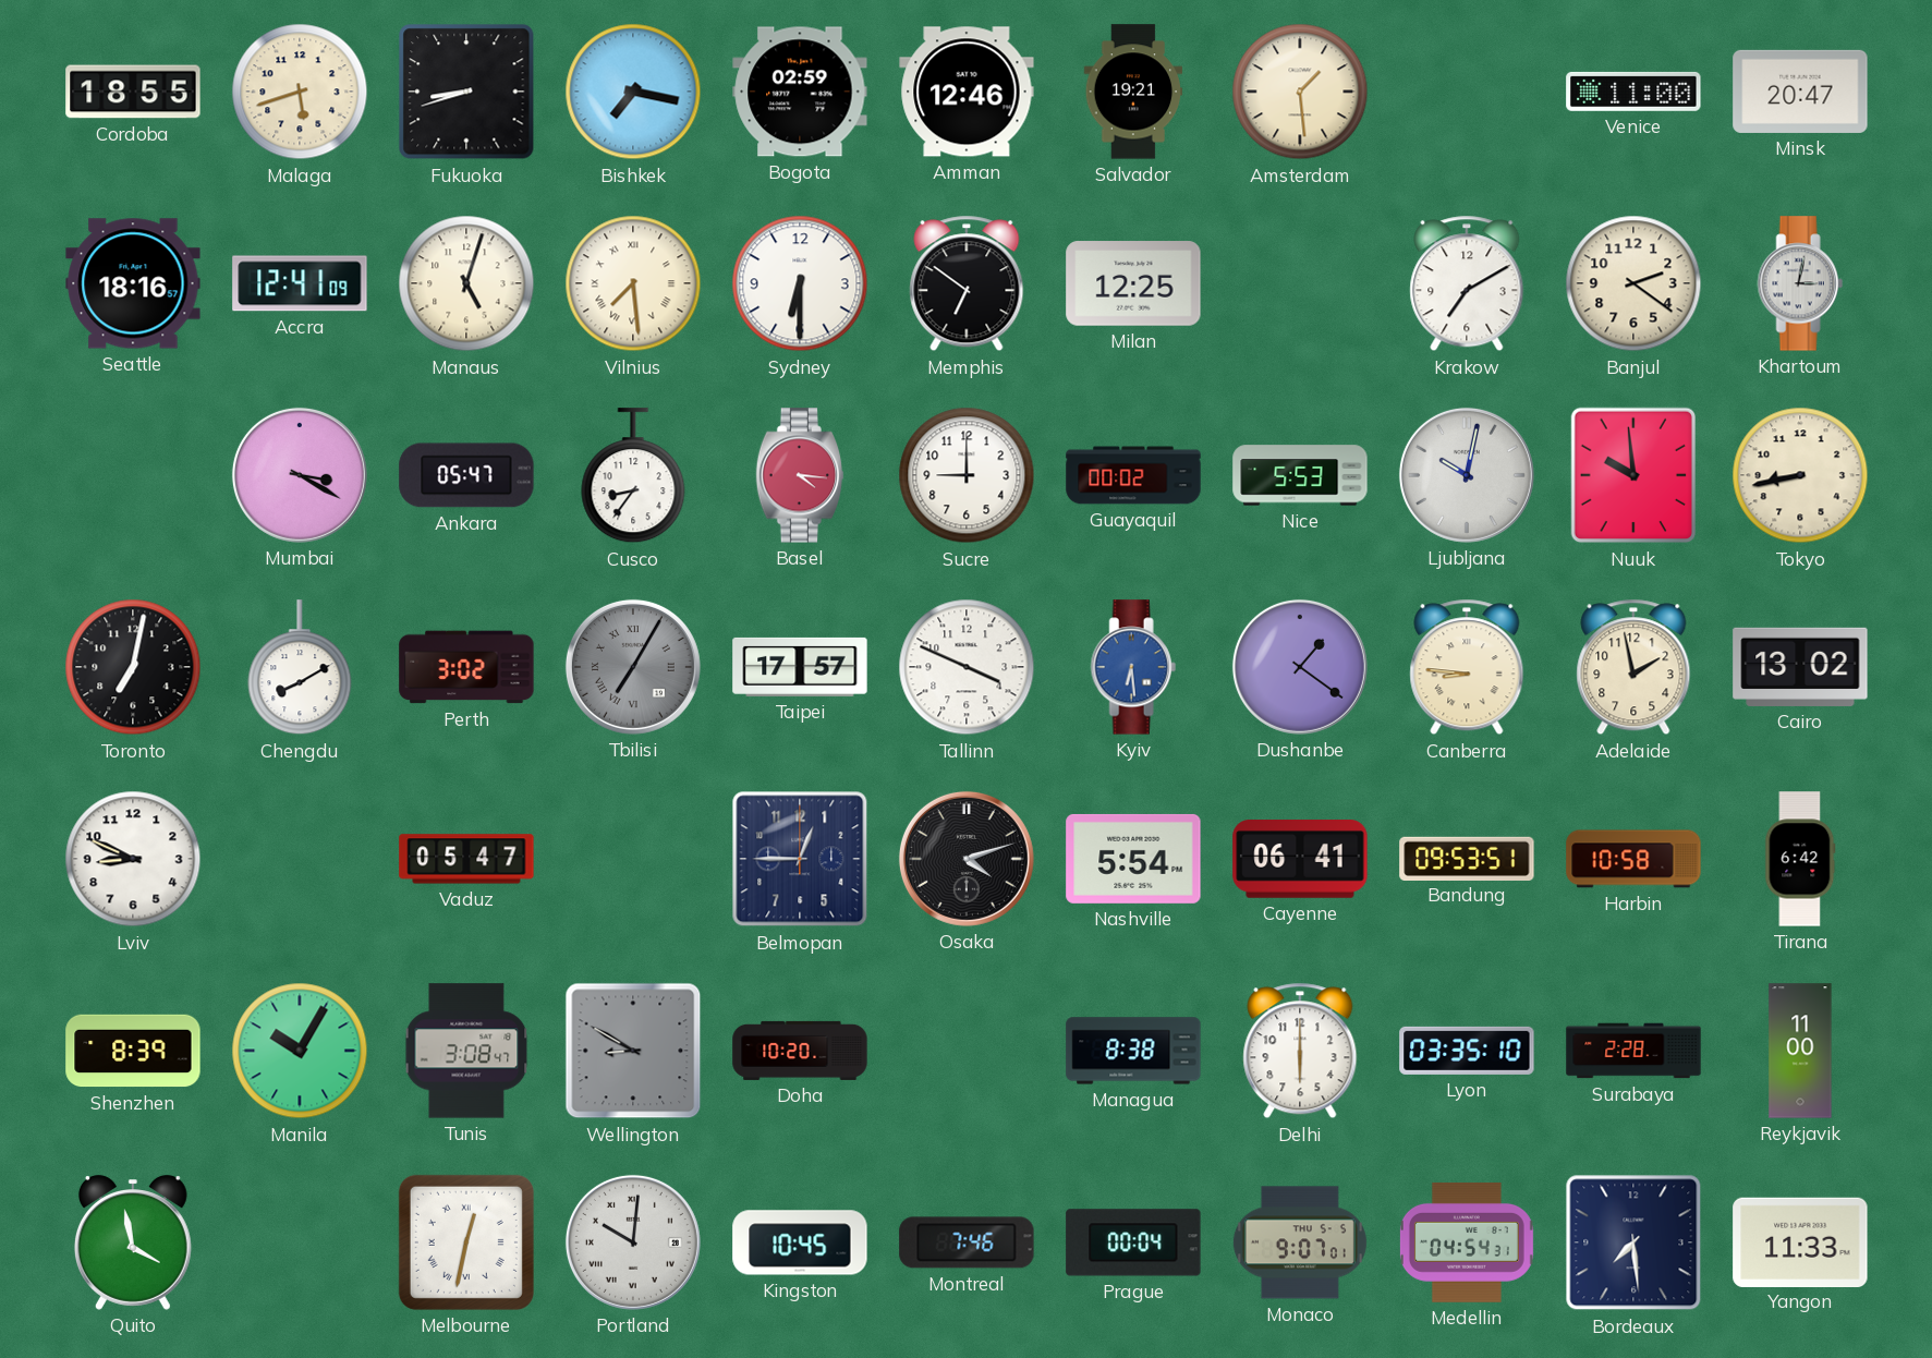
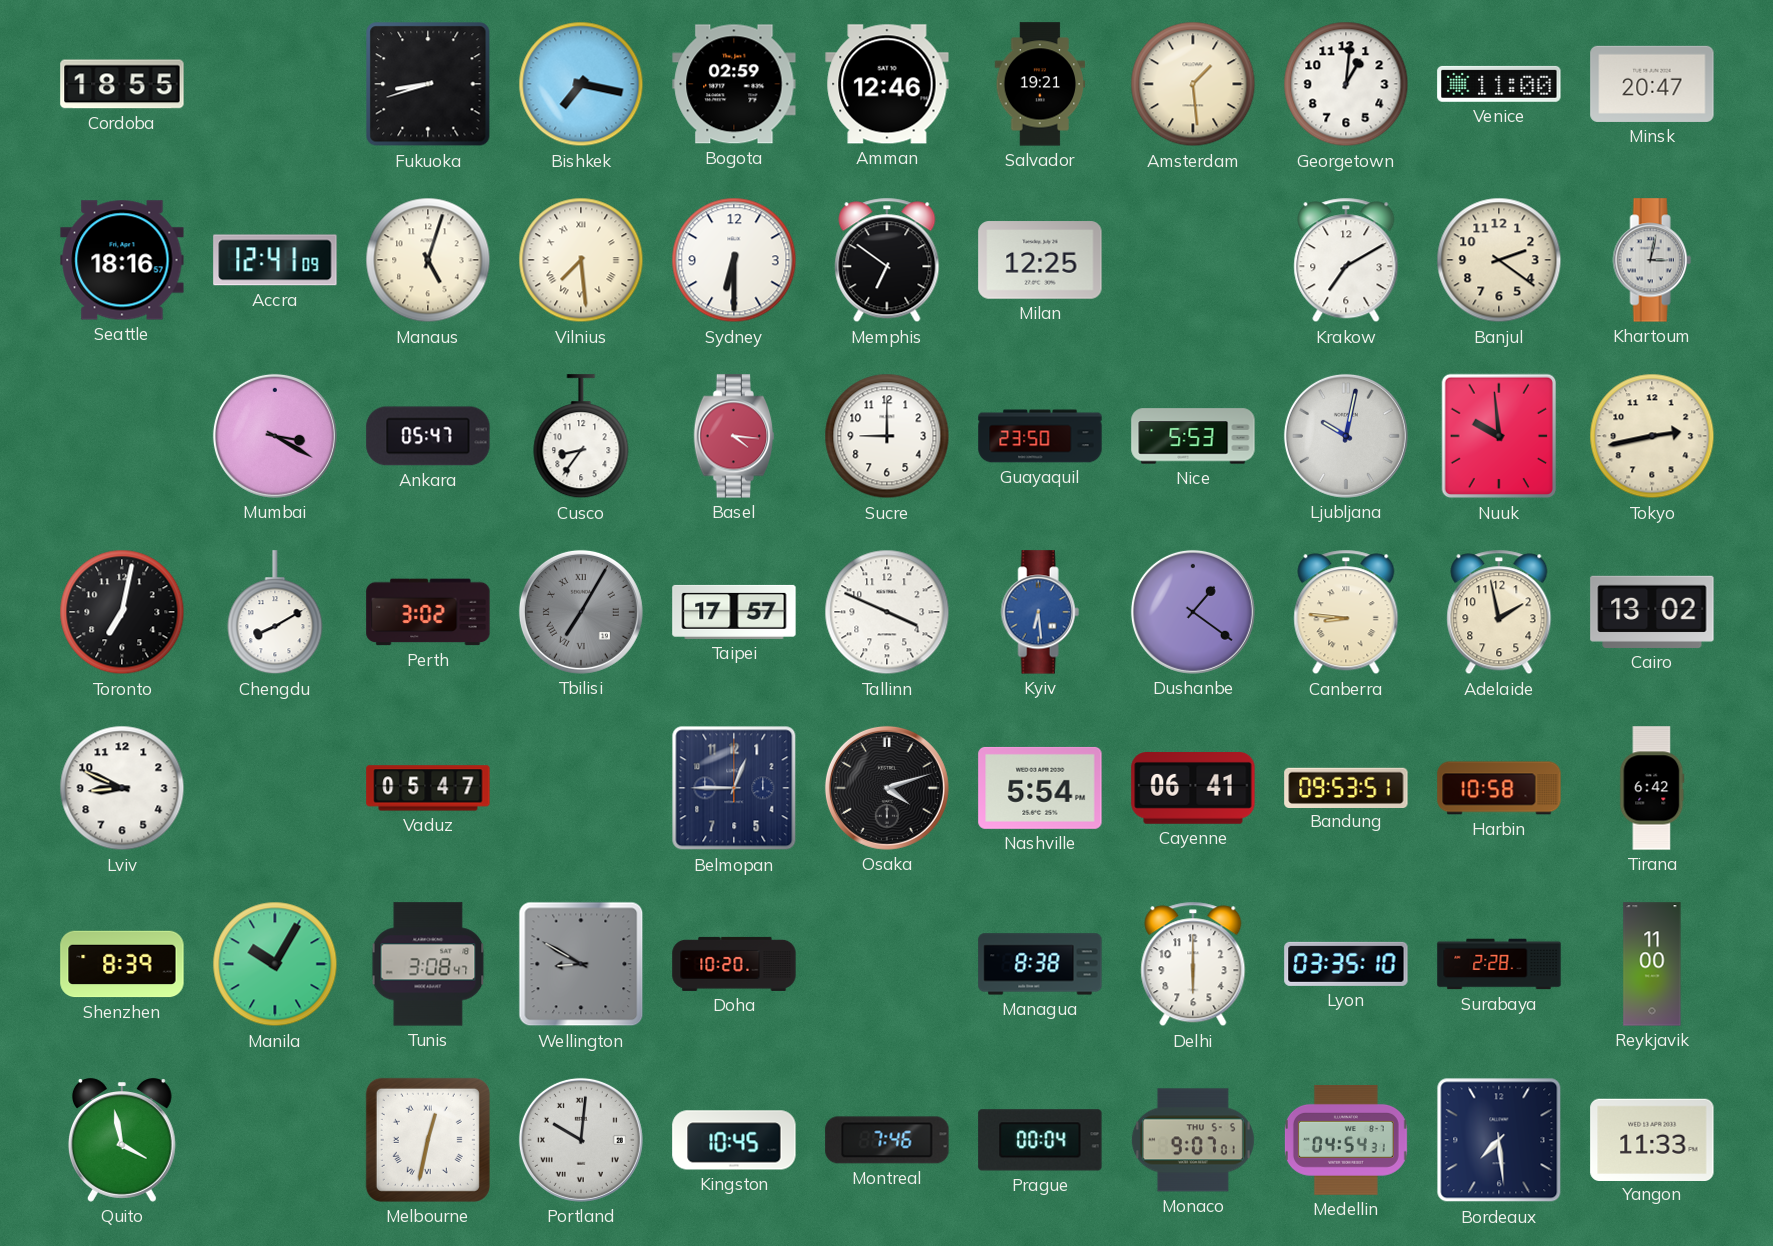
Malaga: 5:42 -> none
Georgetown: none -> 1:01
Guayaquil: 00:02 -> 23:50
Tokyo: 8:43 -> 2:43
